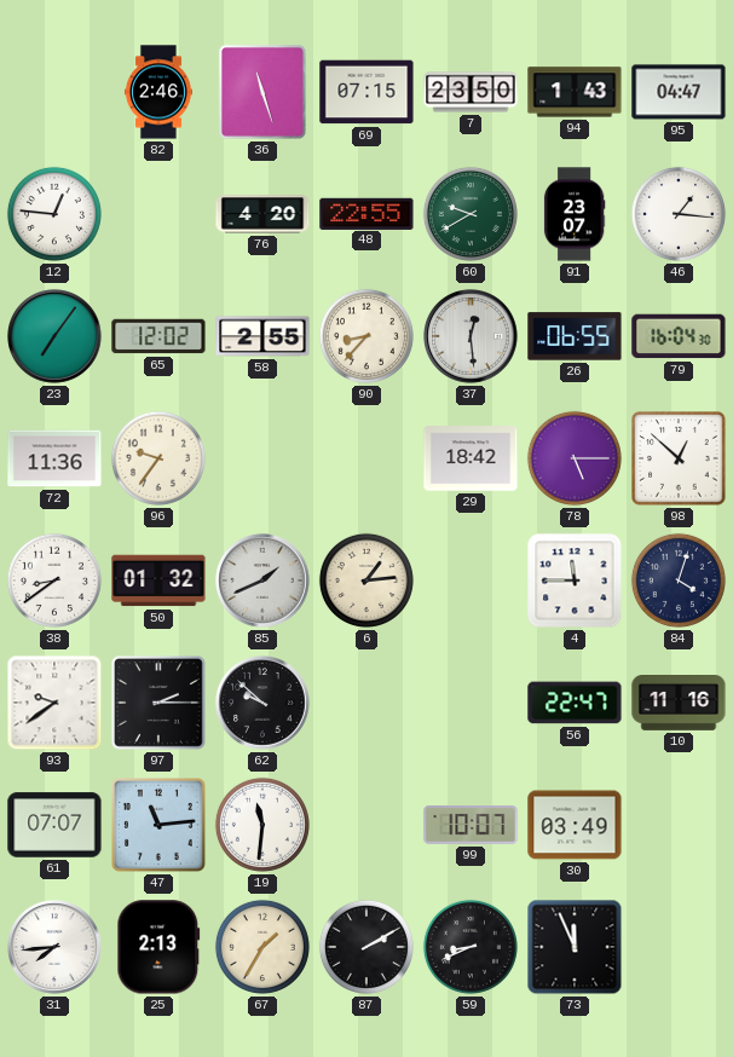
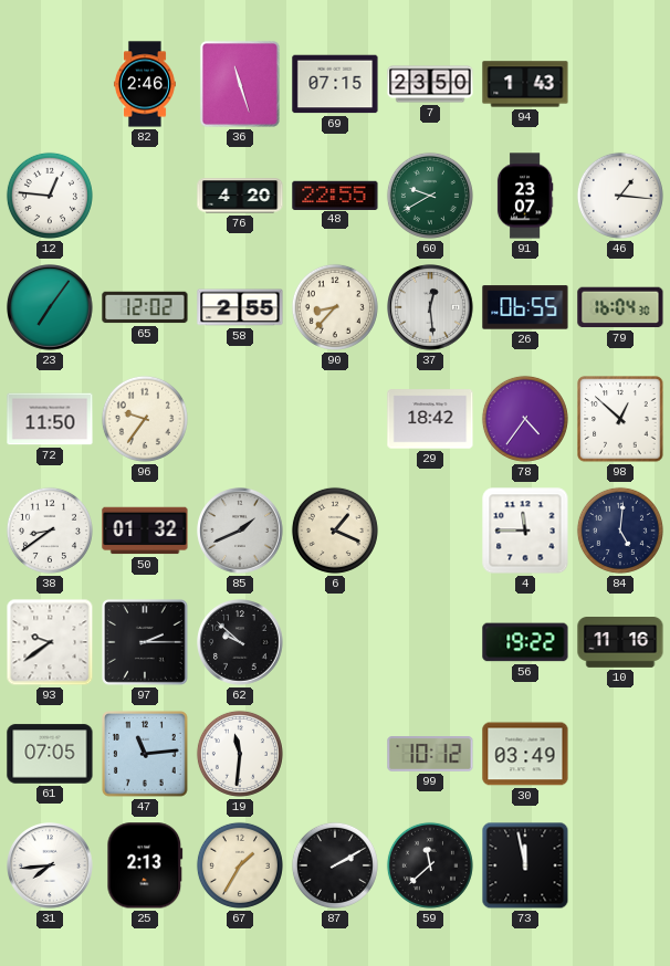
95: 04:47 -> none
72: 11:36 -> 11:50
78: 5:15 -> 4:36
6: 1:14 -> 1:19
84: 4:03 -> 5:01
56: 22:47 -> 19:22
61: 07:07 -> 07:05
99: 10:07 -> 10:12
59: 8:41 -> 11:38
73: 11:56 -> 11:58
